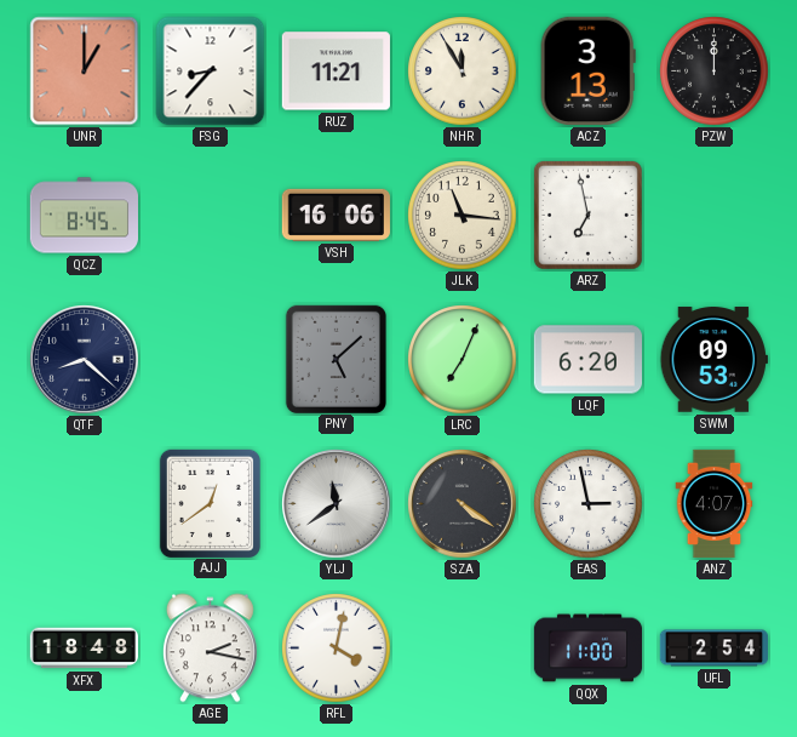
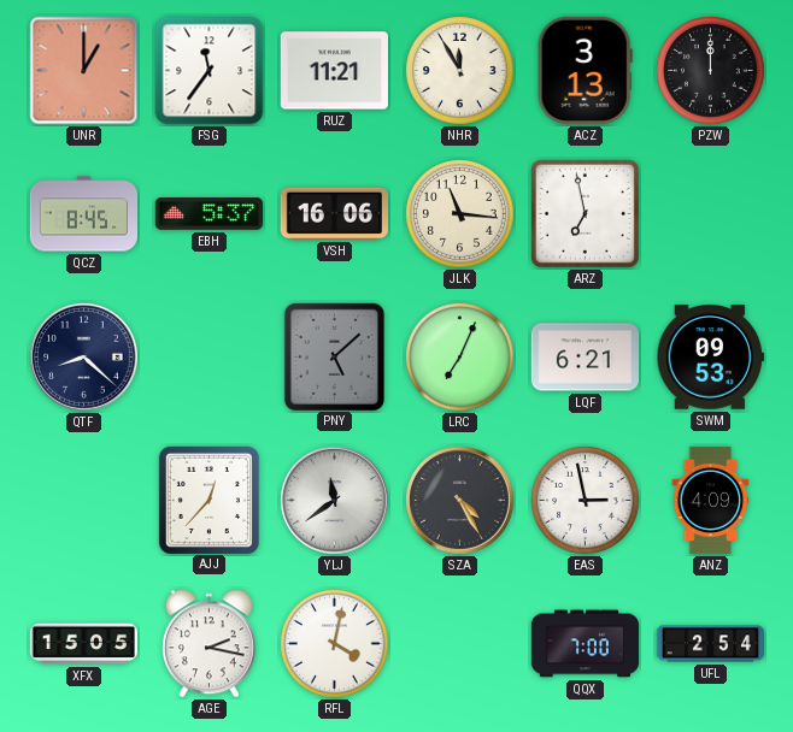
FSG: 8:37 -> 11:36
EBH: none -> 5:37
LQF: 6:20 -> 6:21
AJJ: 12:39 -> 12:37
SZA: 4:21 -> 4:25
ANZ: 4:07 -> 4:09
XFX: 18:48 -> 15:05
QQX: 11:00 -> 7:00
